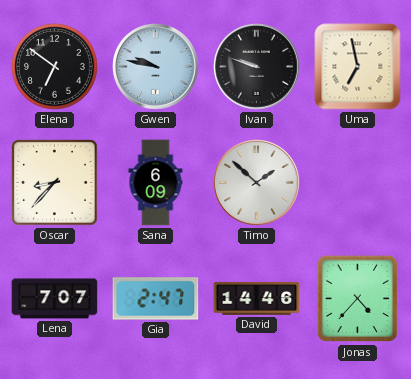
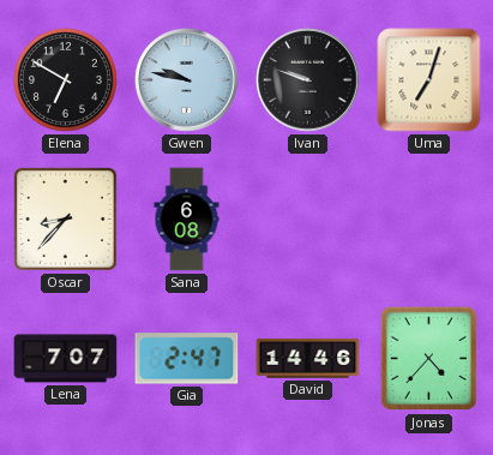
Elena: 6:51 -> 6:50
Uma: 6:58 -> 7:03
Sana: 6:09 -> 6:08
Timo: 1:52 -> none
